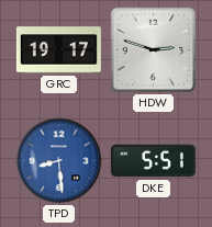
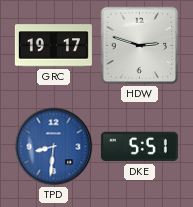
TPD: 8:29 -> 8:31
